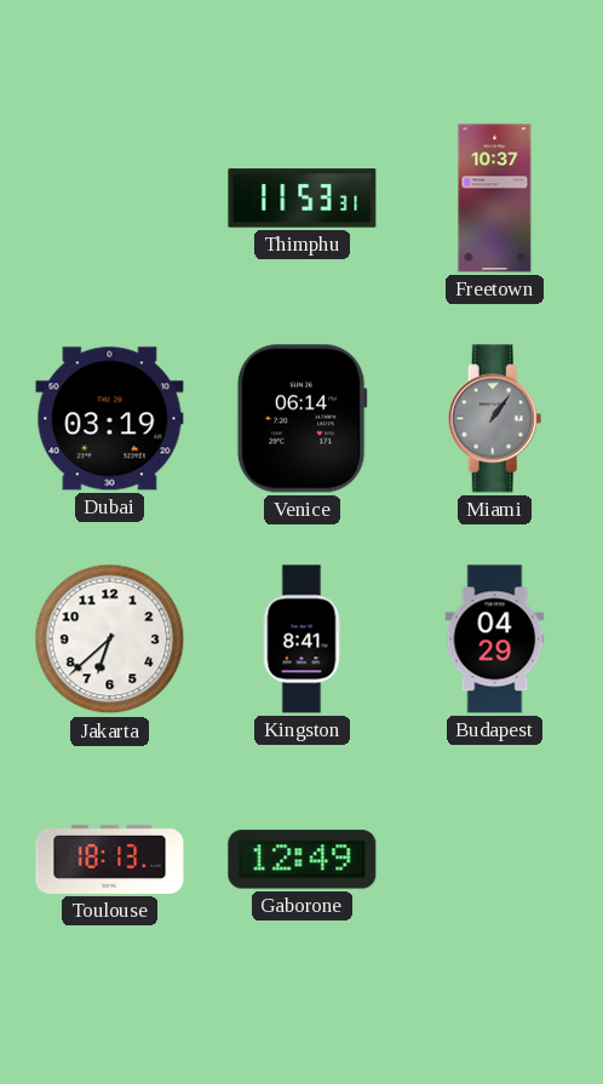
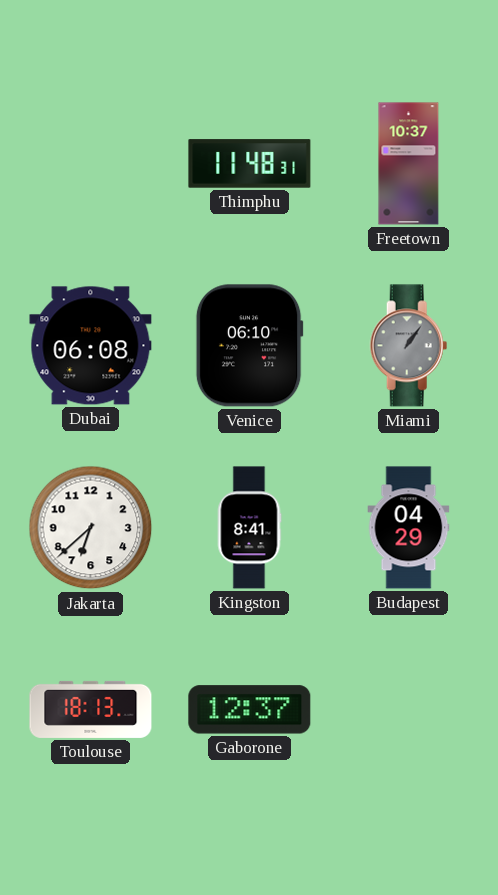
Thimphu: 11:53 -> 11:48
Dubai: 03:19 -> 06:08
Venice: 06:14 -> 06:10
Gaborone: 12:49 -> 12:37
